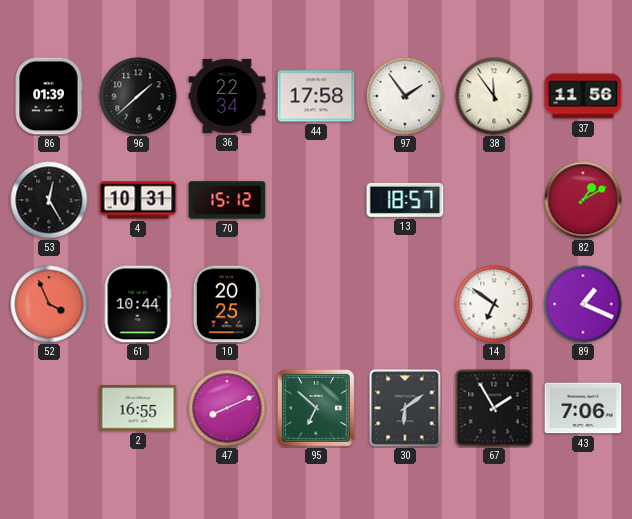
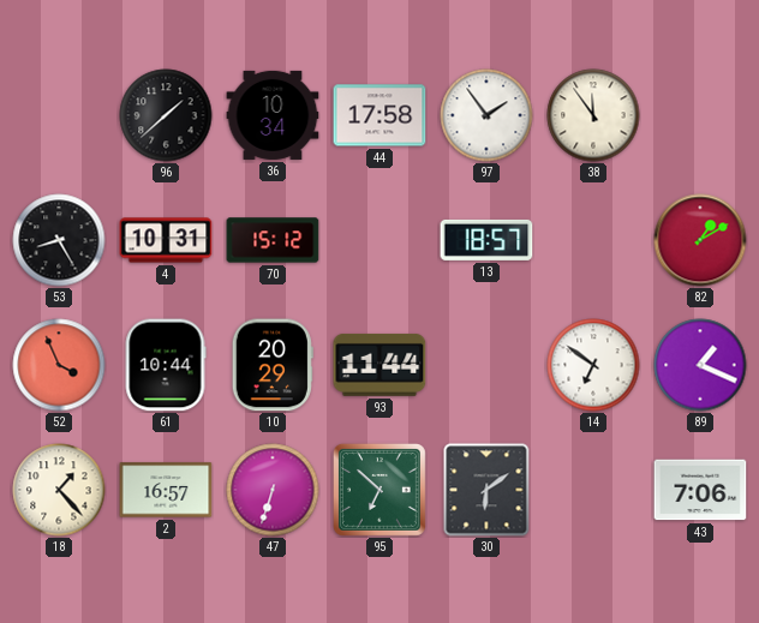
86: 01:39 -> none
36: 22:34 -> 10:34
37: 11:56 -> none
53: 12:25 -> 8:25
10: 20:25 -> 20:29
93: none -> 11:44
18: none -> 1:23
2: 16:55 -> 16:57
47: 8:11 -> 6:33
67: 1:55 -> none
